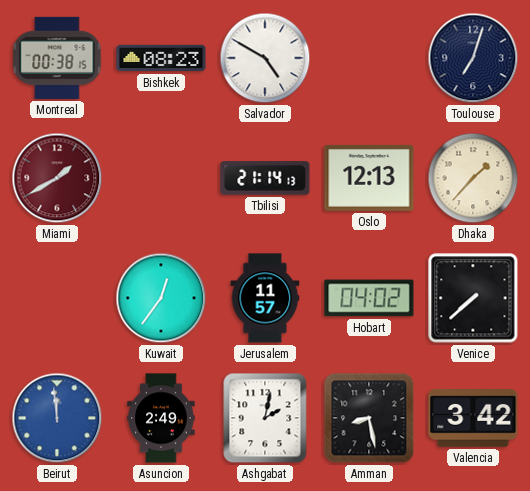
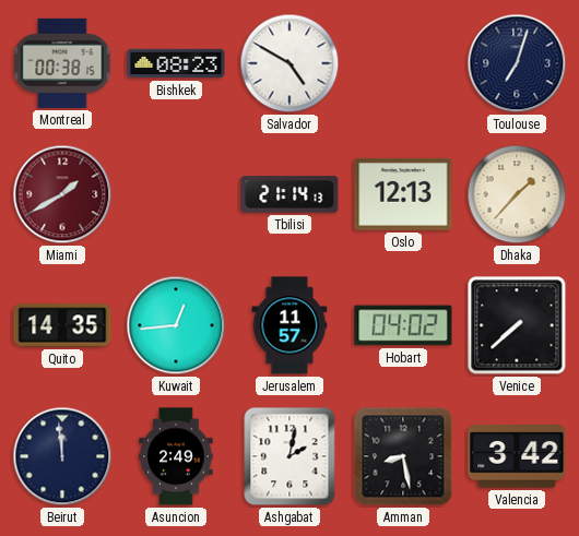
Quito: none -> 14:35
Kuwait: 12:36 -> 12:44
Beirut dial: blue -> navy
